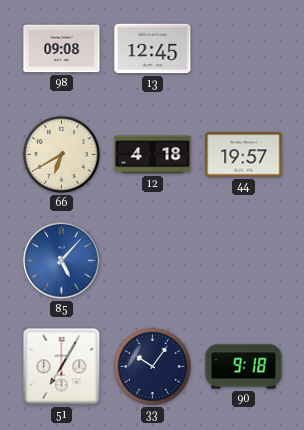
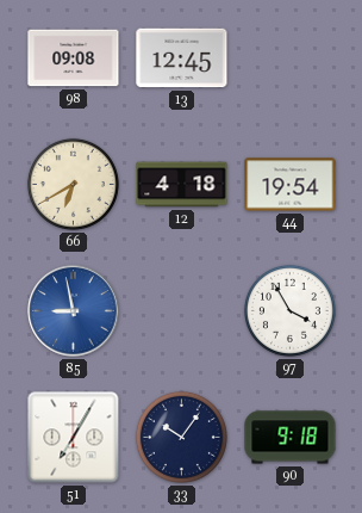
44: 19:57 -> 19:54
85: 5:07 -> 8:58
97: none -> 3:55
